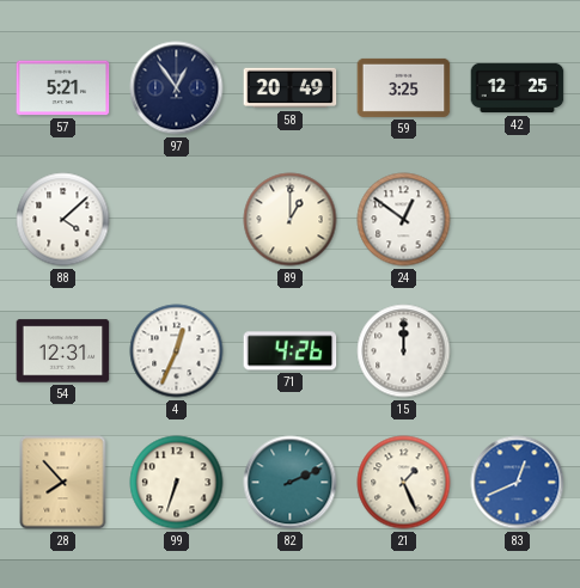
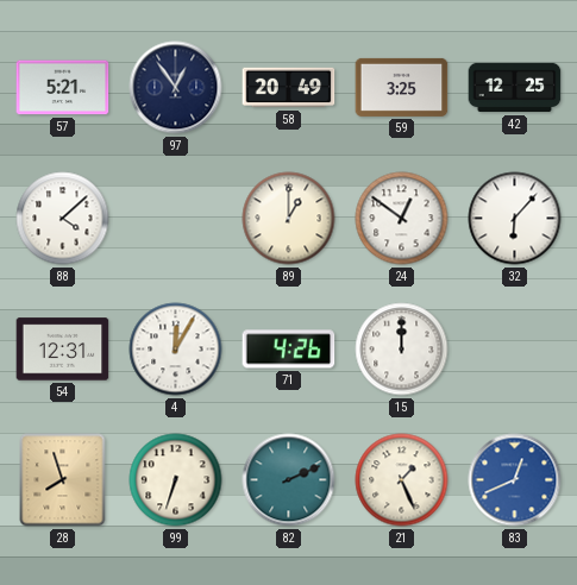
32: none -> 6:07
4: 12:34 -> 12:05
28: 7:53 -> 7:57
